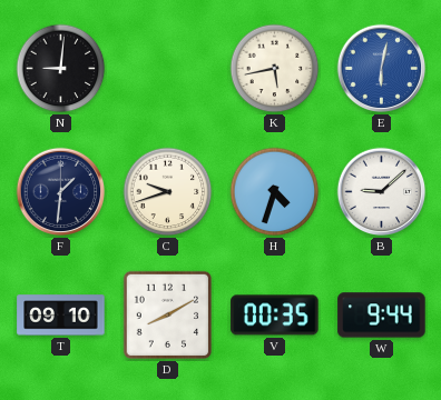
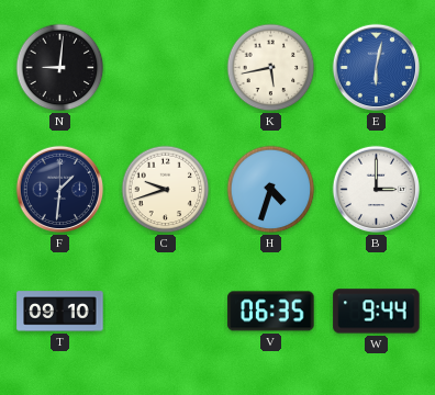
B: 9:08 -> 3:00
D: 8:10 -> none
V: 00:35 -> 06:35
